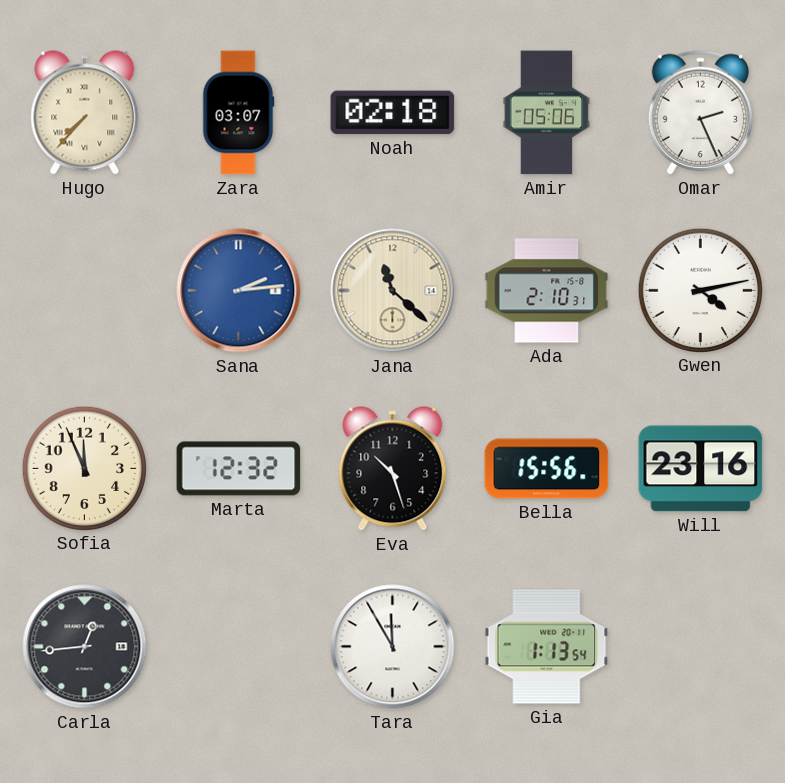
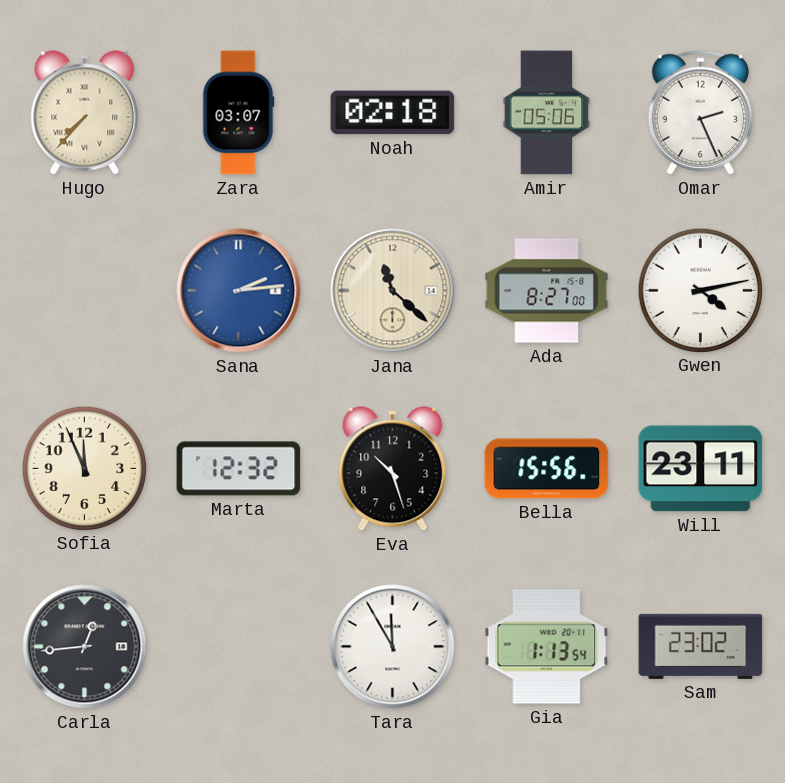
Ada: 2:10 -> 8:27
Will: 23:16 -> 23:11
Sam: none -> 23:02
